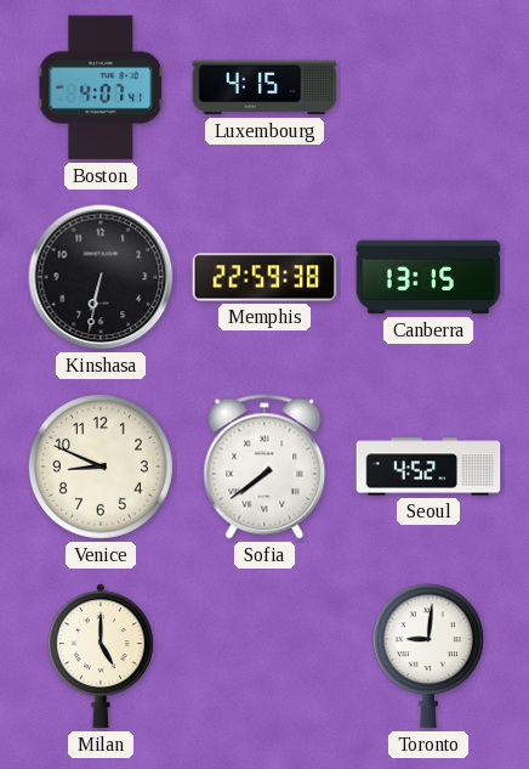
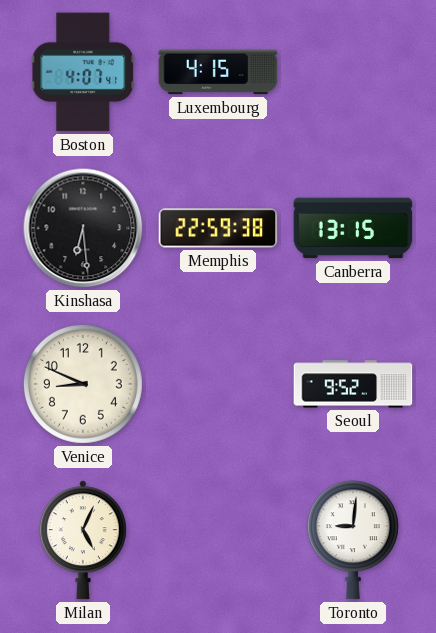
Kinshasa: 6:32 -> 6:29
Sofia: 7:39 -> none
Seoul: 4:52 -> 9:52
Milan: 5:00 -> 5:04
